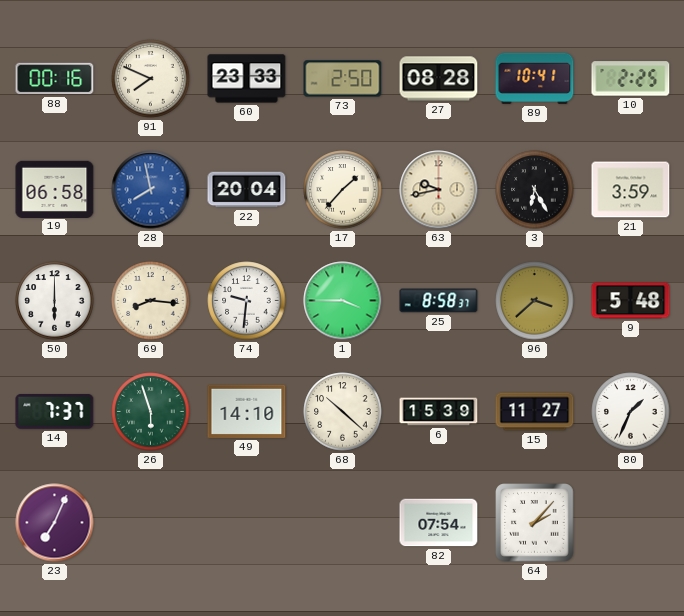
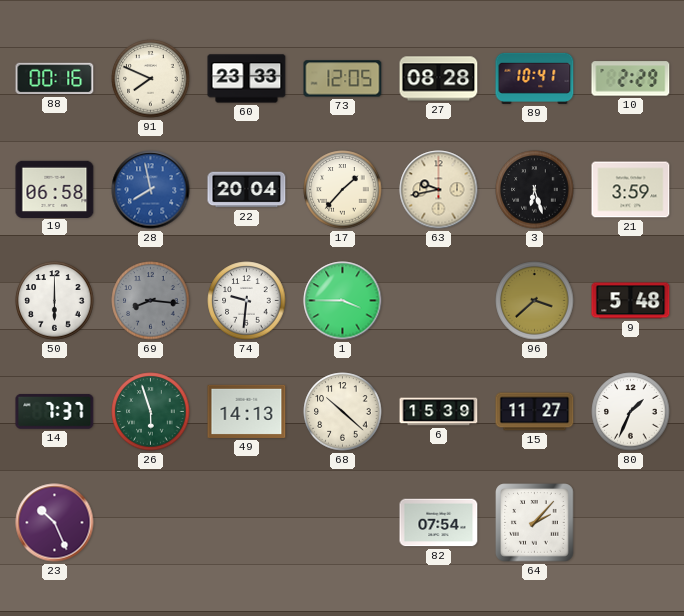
73: 2:50 -> 12:05
10: 2:25 -> 2:29
3: 6:25 -> 6:27
69 dial: cream -> grey
25: 8:58 -> none
49: 14:10 -> 14:13
23: 7:04 -> 10:26
